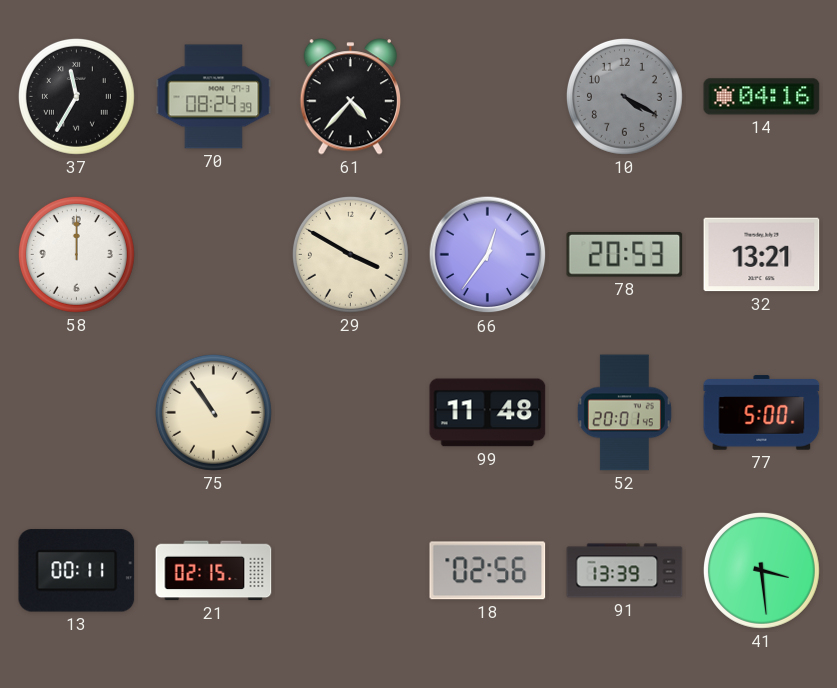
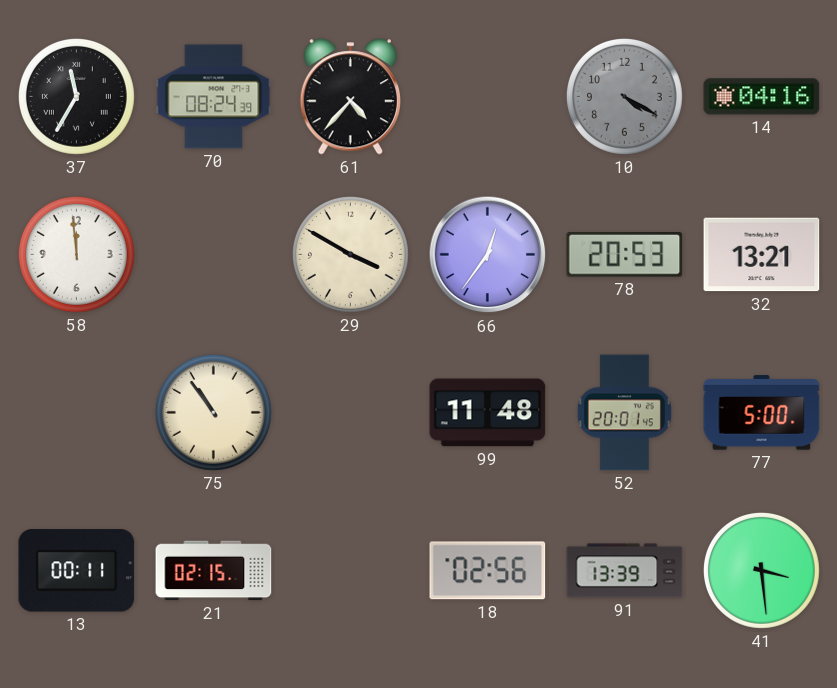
58: 12:00 -> 11:59
